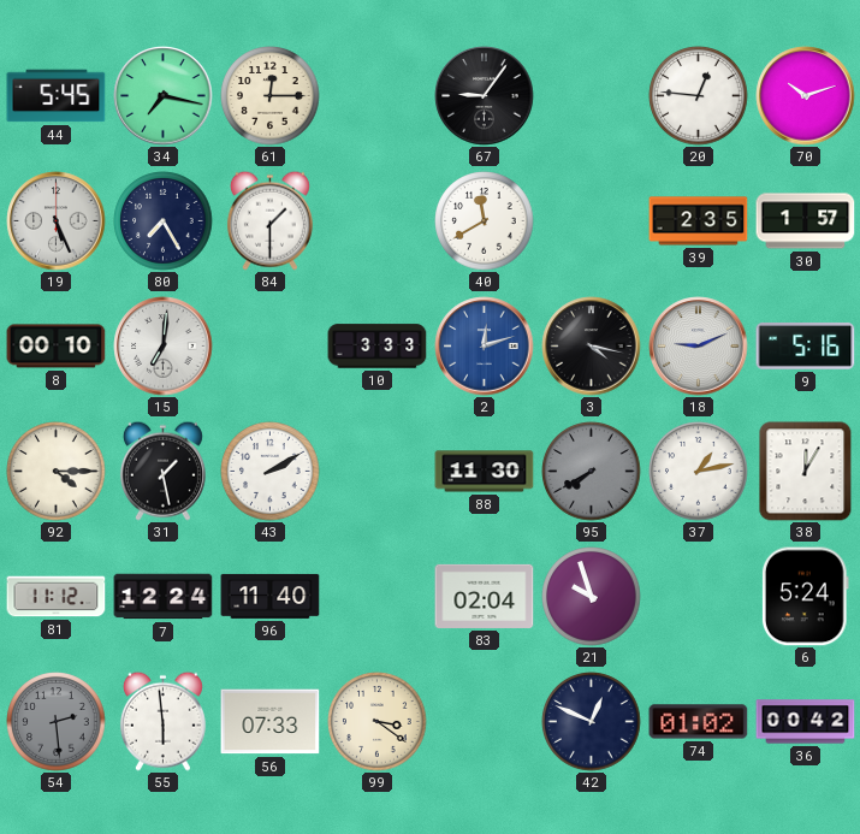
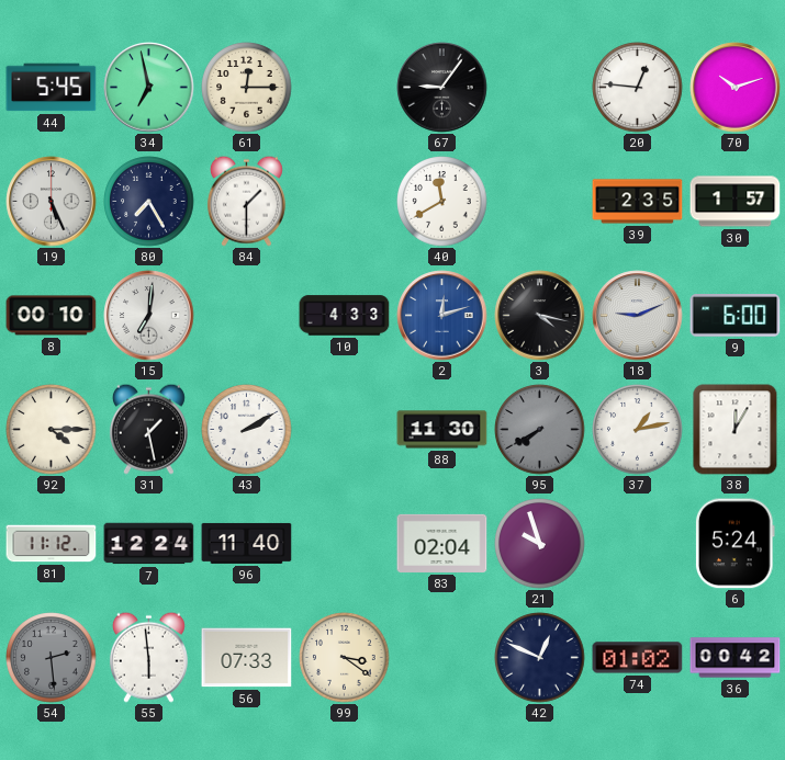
34: 7:17 -> 6:58
10: 3:33 -> 4:33
9: 5:16 -> 6:00
